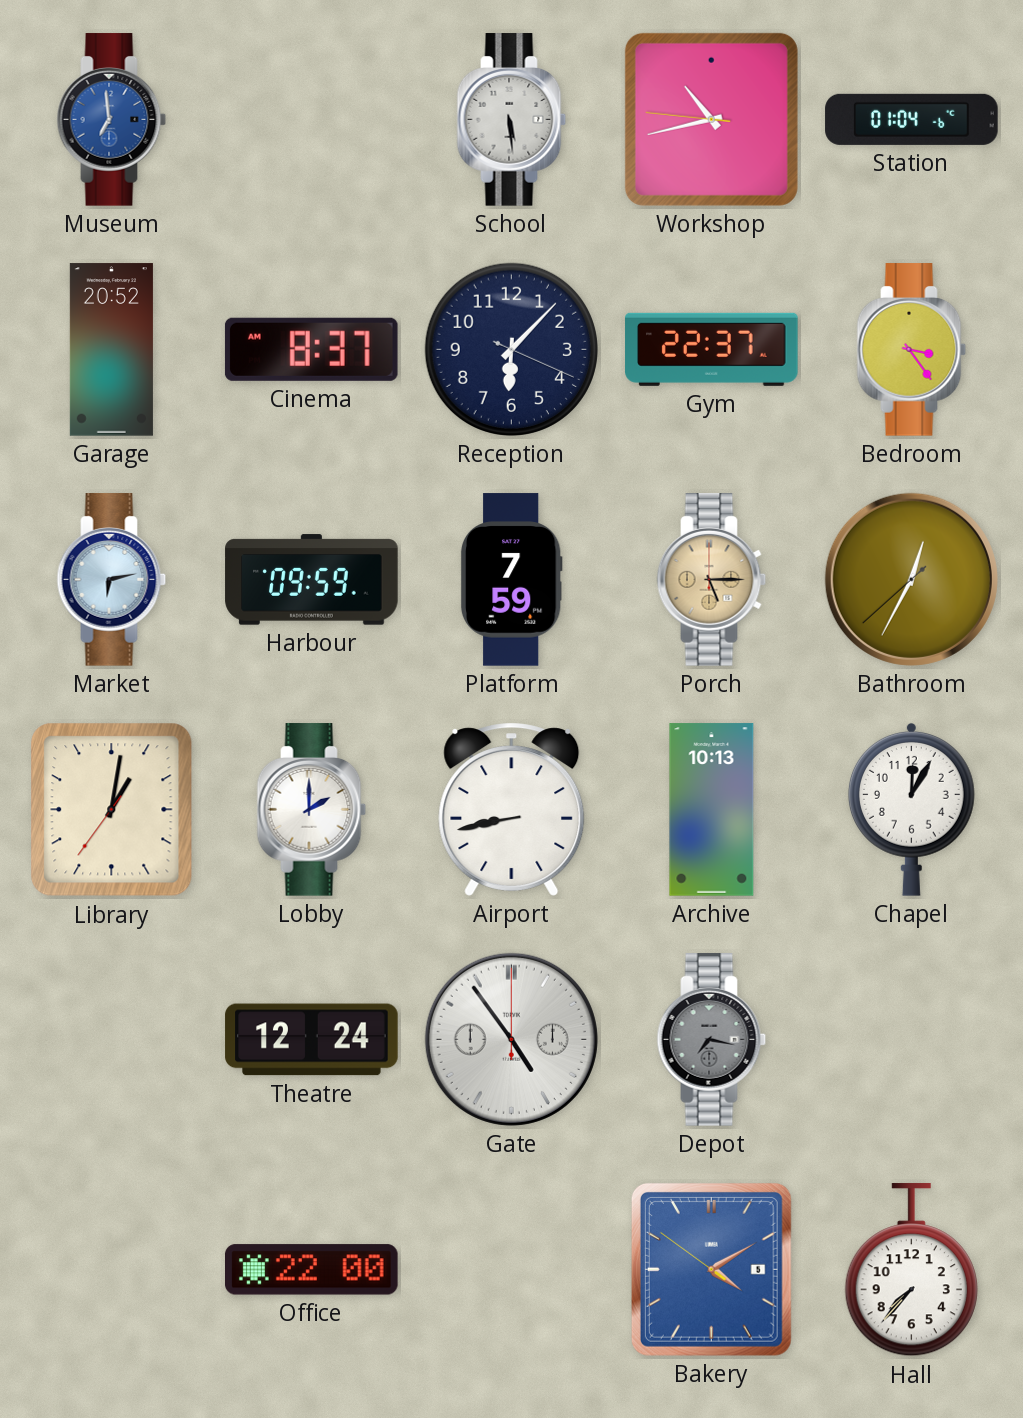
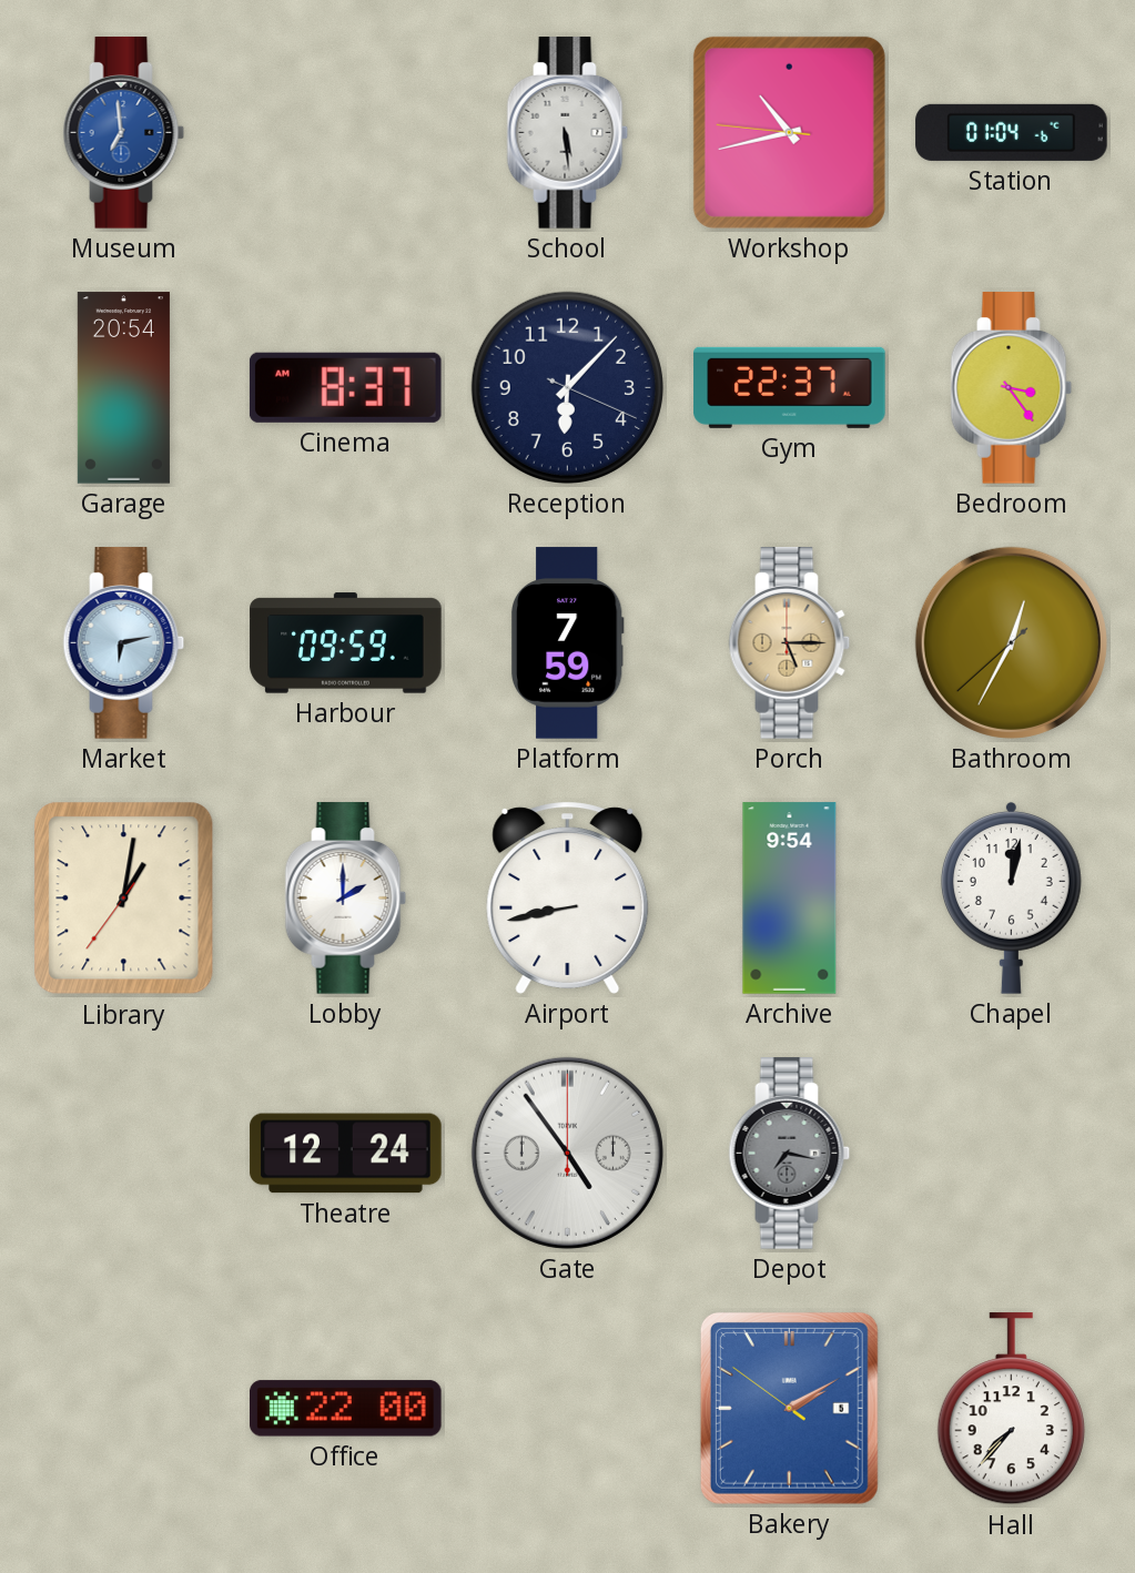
Garage: 20:52 -> 20:54
Archive: 10:13 -> 9:54
Chapel: 12:05 -> 12:02
Bakery: 4:09 -> 2:09
